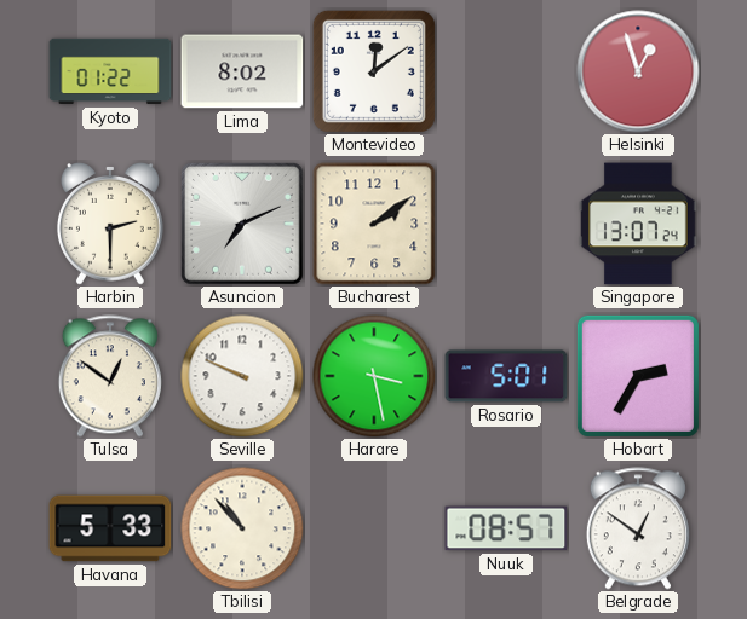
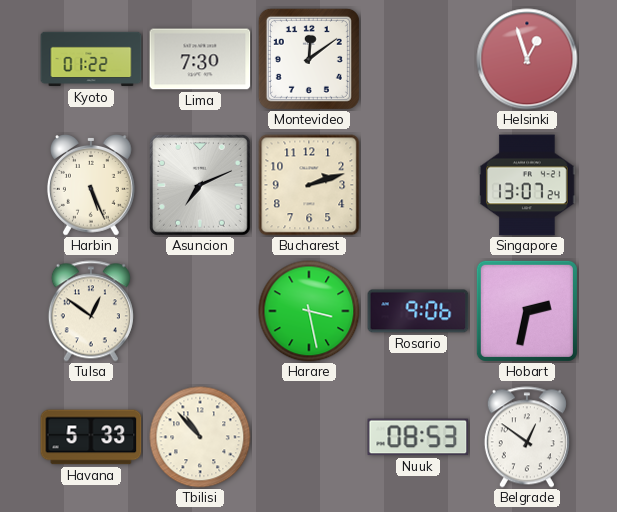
Lima: 8:02 -> 7:30
Harbin: 2:30 -> 5:26
Bucharest: 2:09 -> 2:12
Seville: 9:49 -> none
Rosario: 5:01 -> 9:06
Hobart: 2:35 -> 2:32
Nuuk: 08:57 -> 08:53
